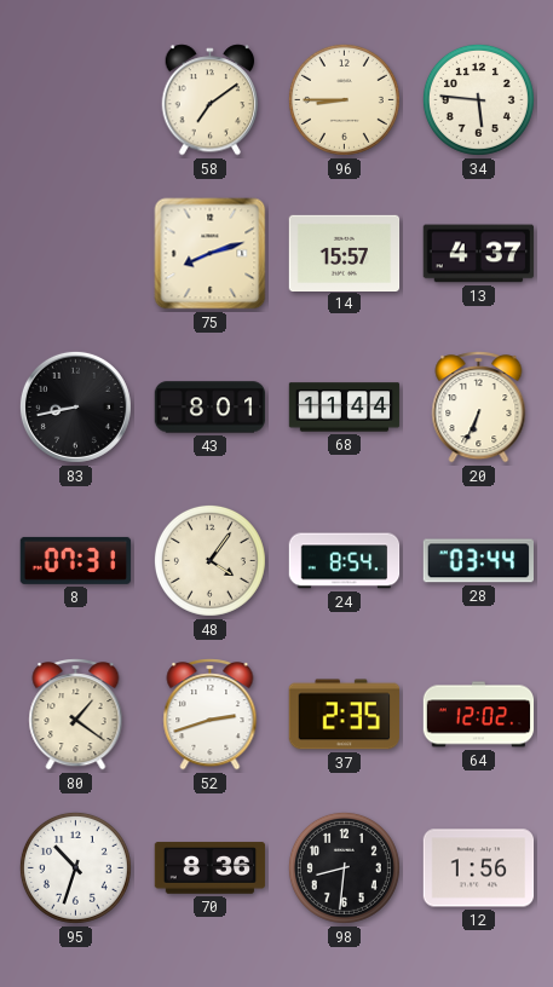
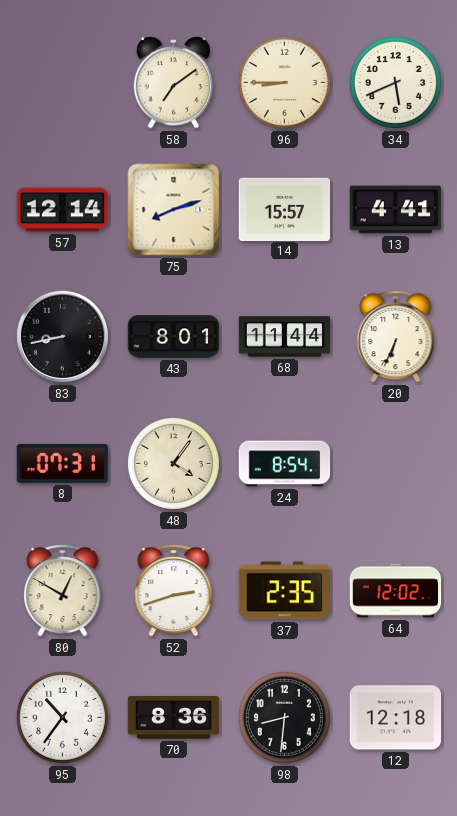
34: 5:46 -> 5:41
57: none -> 12:14
13: 4:37 -> 4:41
28: 03:44 -> none
80: 1:21 -> 12:50
95: 10:33 -> 10:36
12: 1:56 -> 12:18
